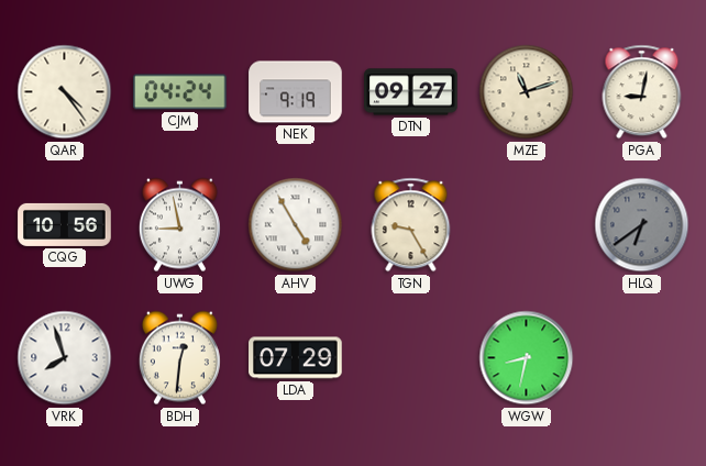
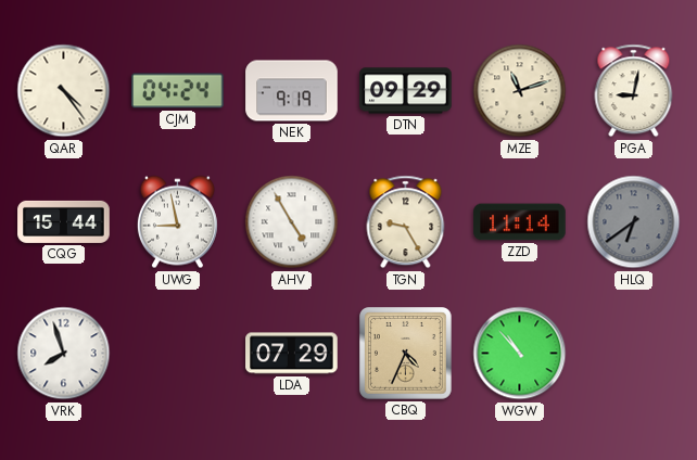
DTN: 09:27 -> 09:29
CQG: 10:56 -> 15:44
ZZD: none -> 11:14
BDH: 12:31 -> none
CBQ: none -> 4:34
WGW: 8:32 -> 10:53
